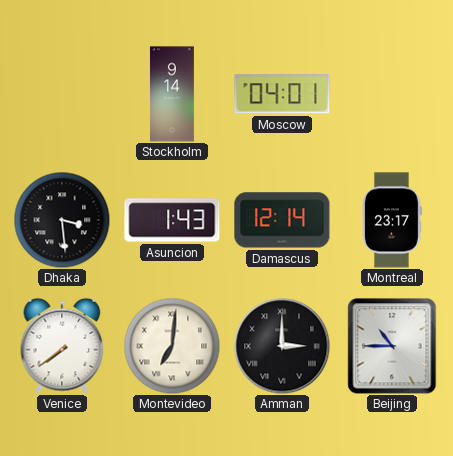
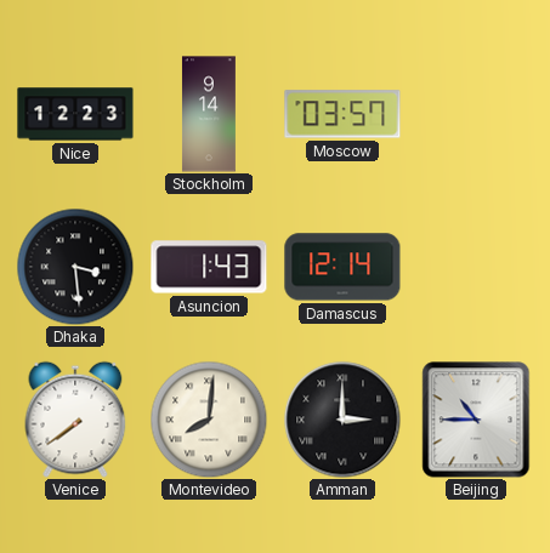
Nice: none -> 12:23
Moscow: 04:01 -> 03:57
Montreal: 23:17 -> none
Montevideo: 7:01 -> 8:01
